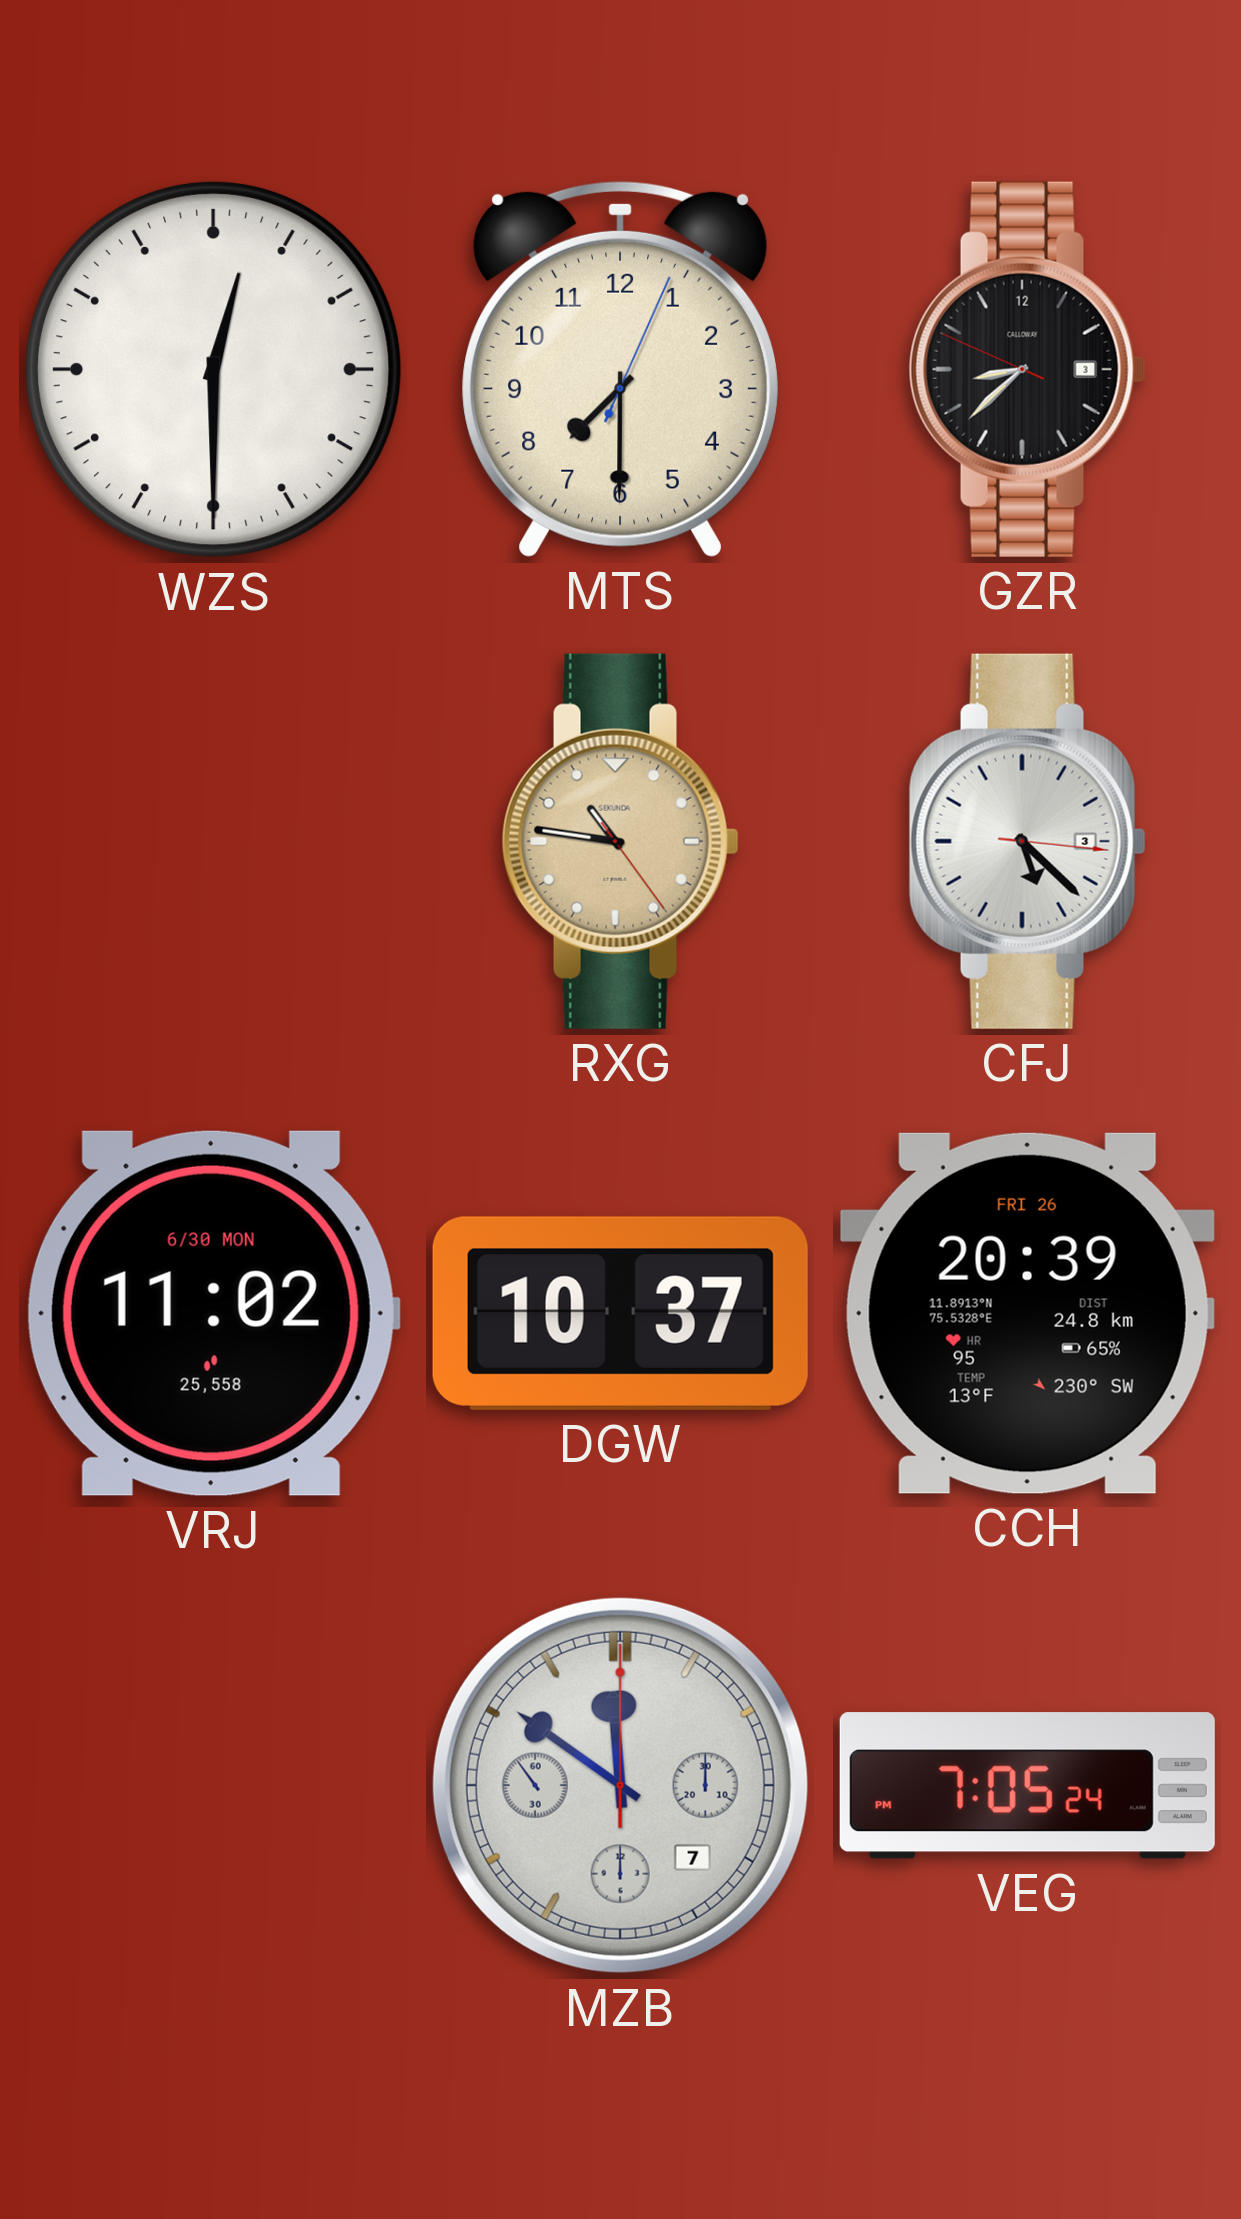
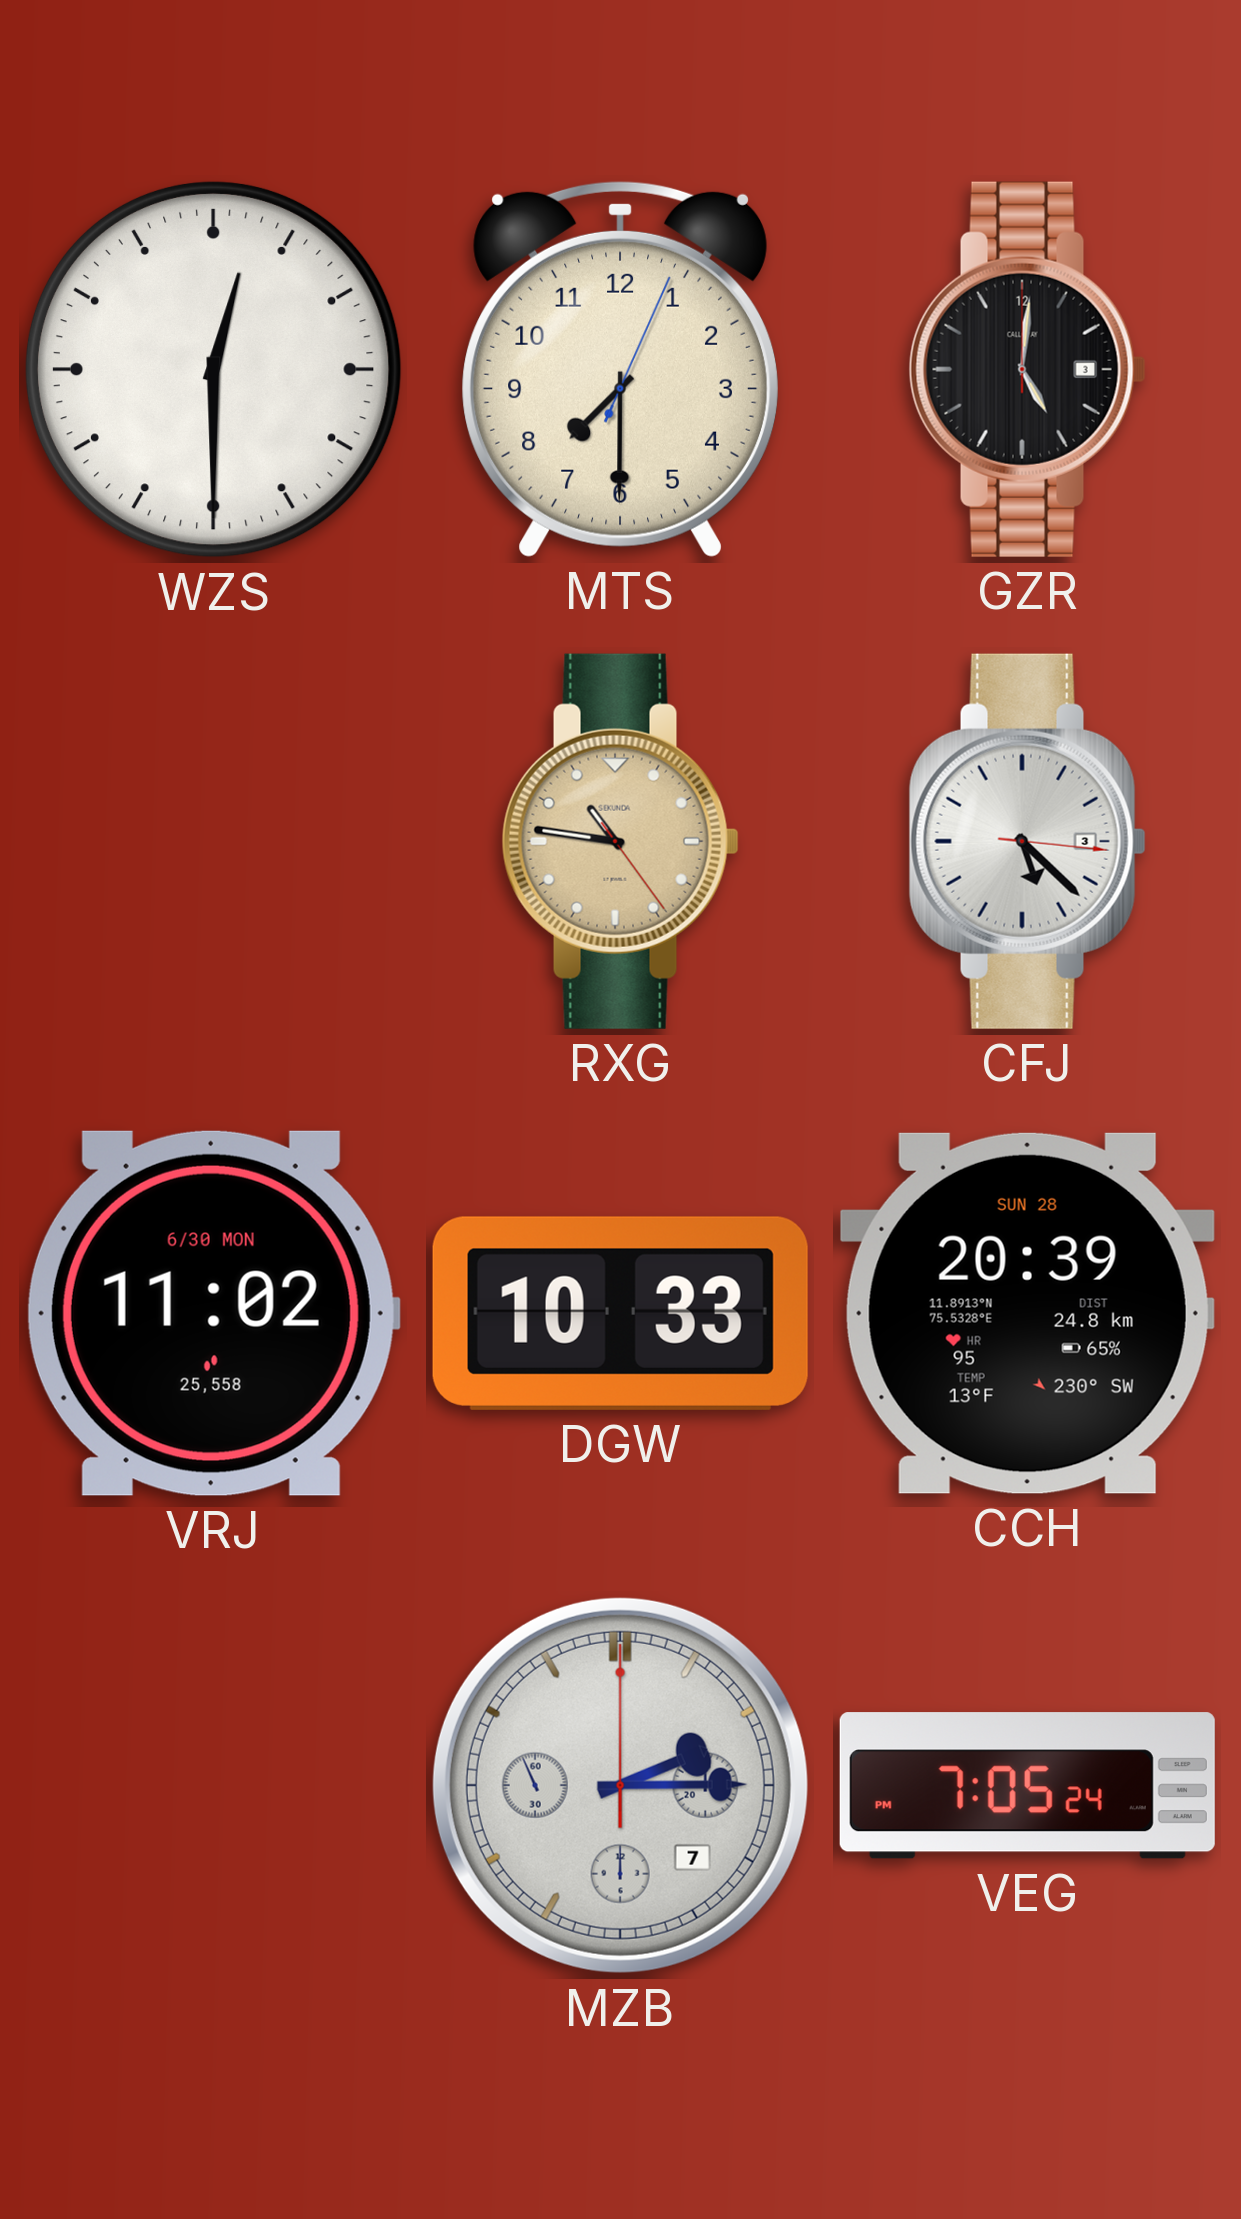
GZR: 8:37 -> 5:01
DGW: 10:37 -> 10:33
CCH date: FRI 26 -> SUN 28
MZB: 11:50 -> 2:14
